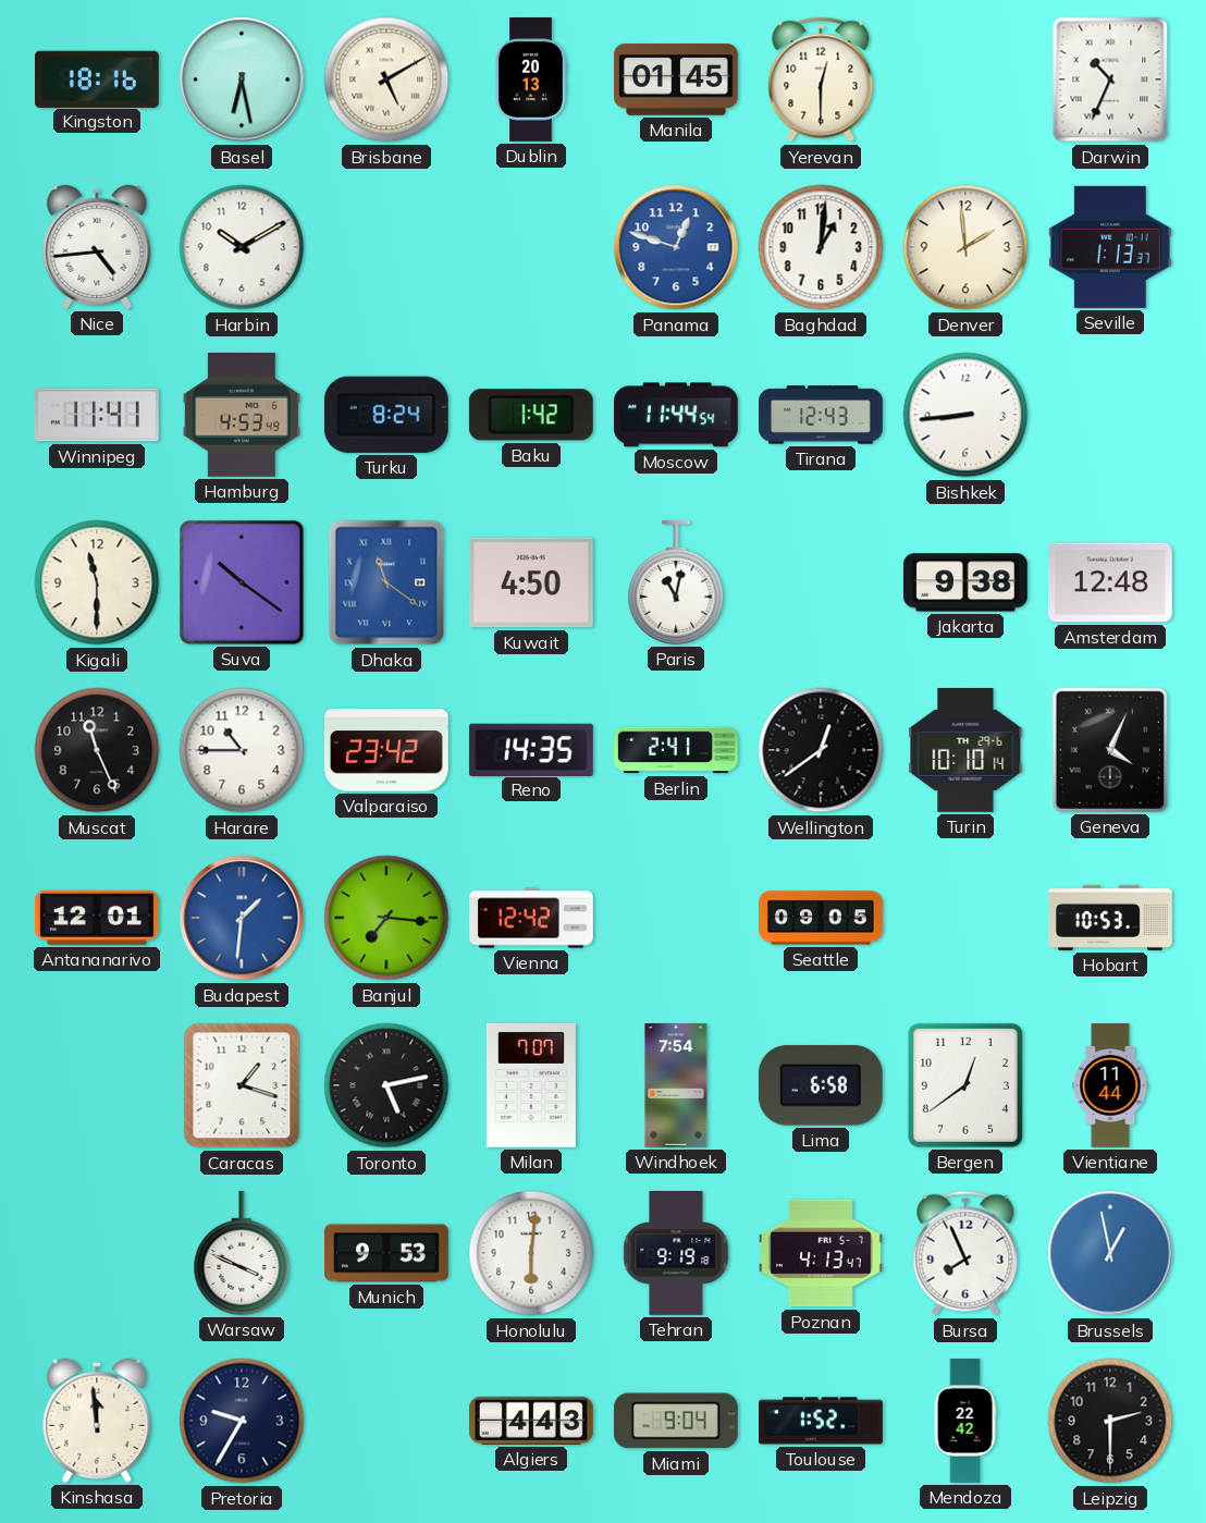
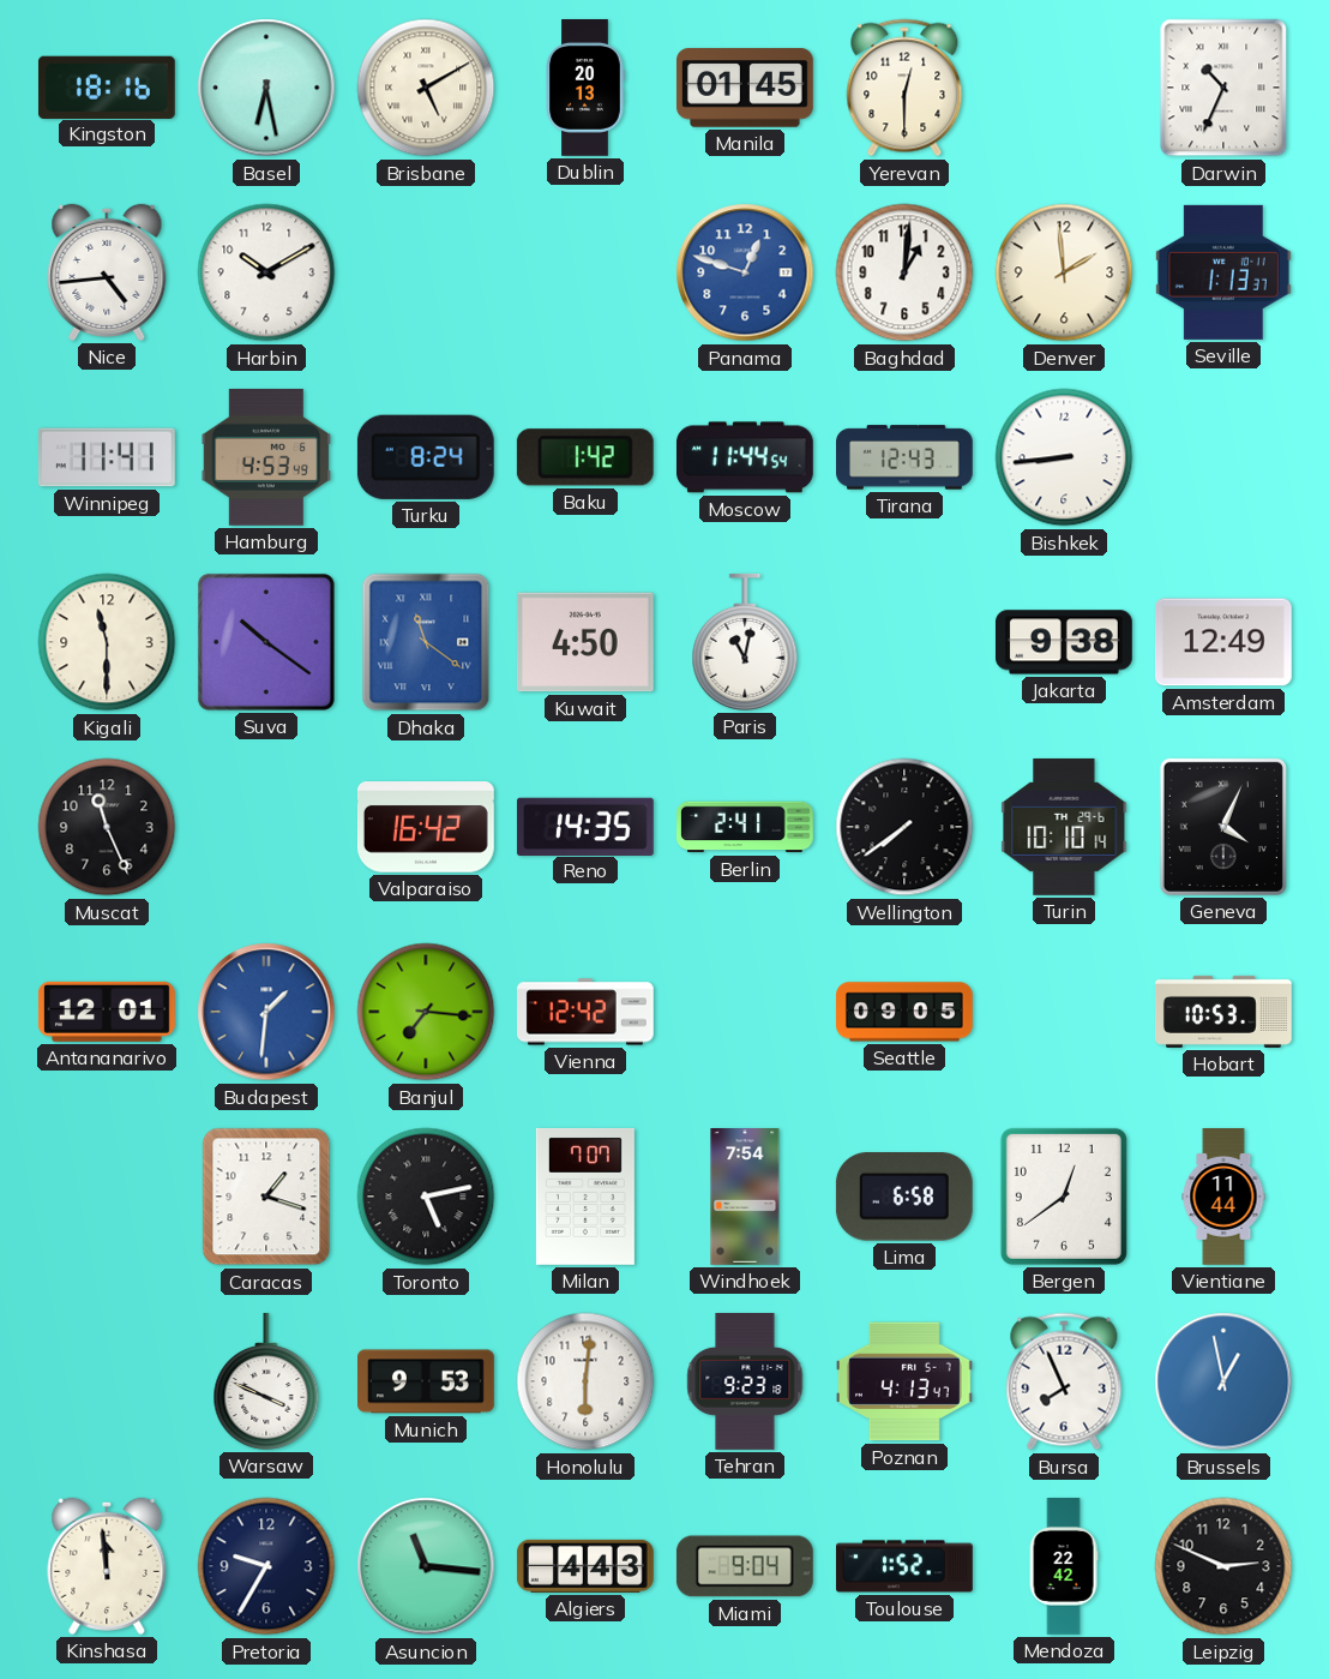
Amsterdam: 12:48 -> 12:49
Harare: 10:45 -> none
Valparaiso: 23:42 -> 16:42
Wellington: 12:39 -> 7:39
Tehran: 9:19 -> 9:23
Asuncion: none -> 11:16
Leipzig: 2:30 -> 2:49
